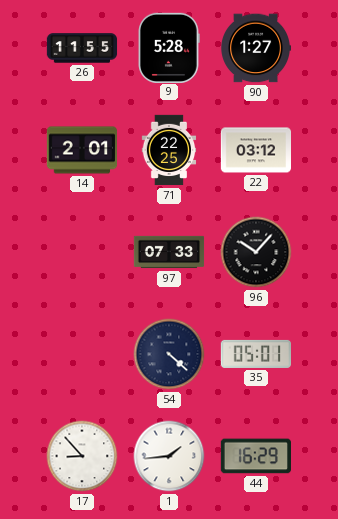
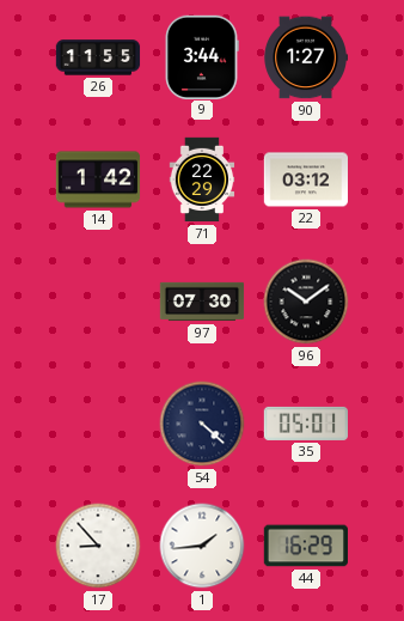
9: 5:28 -> 3:44
14: 2:01 -> 1:42
71: 22:25 -> 22:29
97: 07:33 -> 07:30
96: 10:07 -> 10:09
